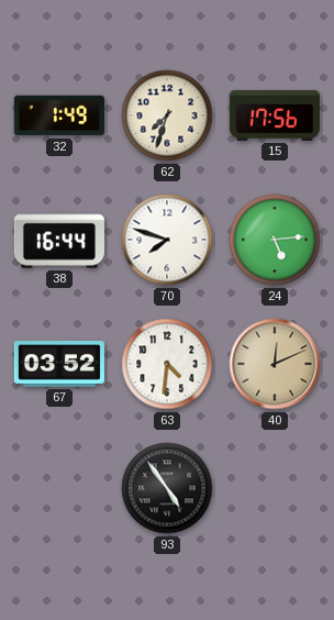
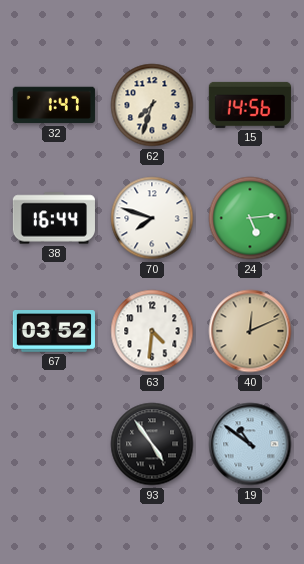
32: 1:49 -> 1:47
15: 17:56 -> 14:56
19: none -> 10:51
